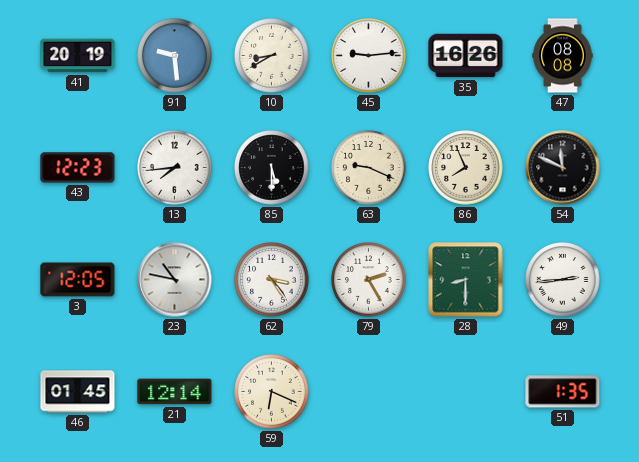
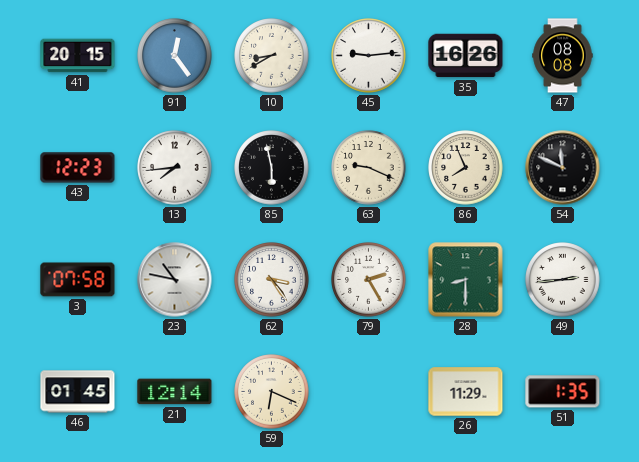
41: 20:19 -> 20:15
91: 9:29 -> 12:24
85: 5:30 -> 5:58
3: 12:05 -> 07:58
26: none -> 11:29
